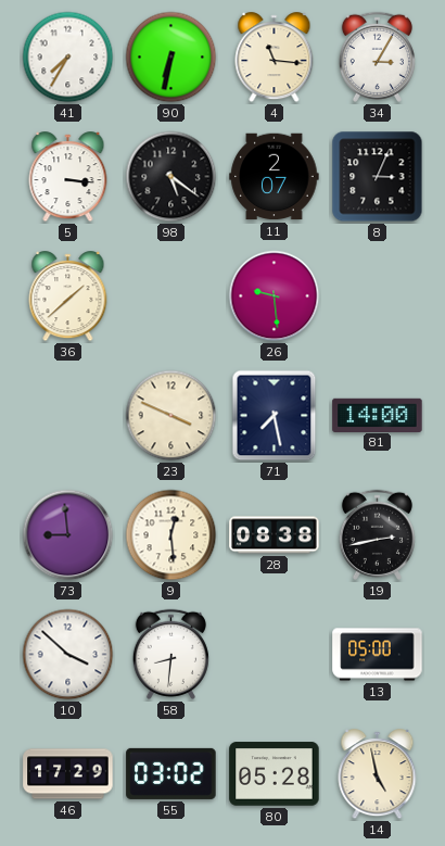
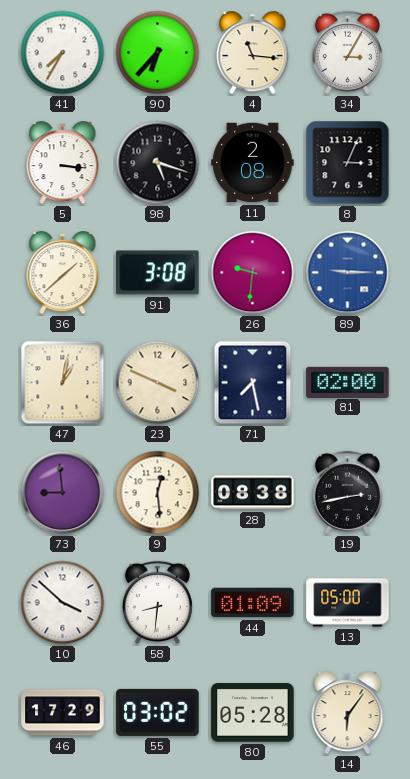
90: 6:32 -> 6:37
98: 5:21 -> 5:18
11: 2:07 -> 2:08
91: none -> 3:08
26: 9:29 -> 9:31
89: none -> 9:15
47: none -> 1:02
81: 14:00 -> 02:00
44: none -> 01:09
14: 4:58 -> 6:06
